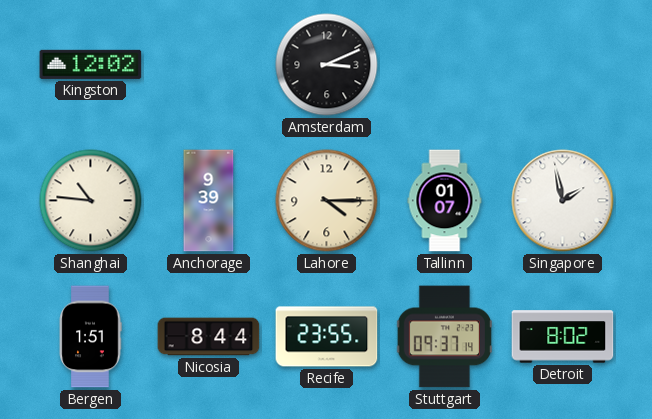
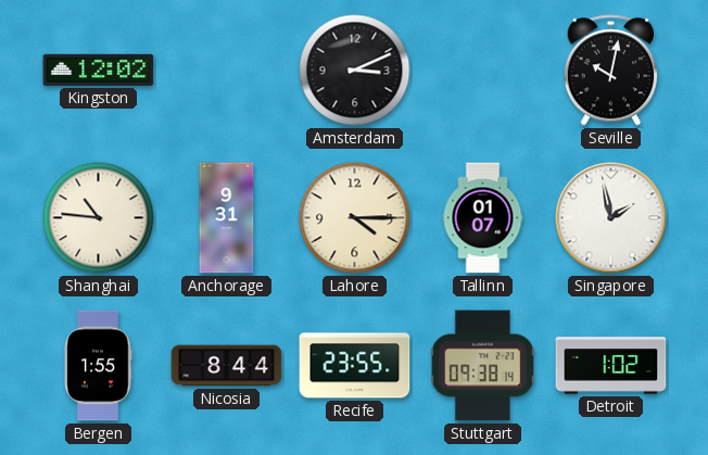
Seville: none -> 10:02
Anchorage: 9:39 -> 9:31
Bergen: 1:51 -> 1:55
Stuttgart: 09:37 -> 09:38
Detroit: 8:02 -> 1:02
